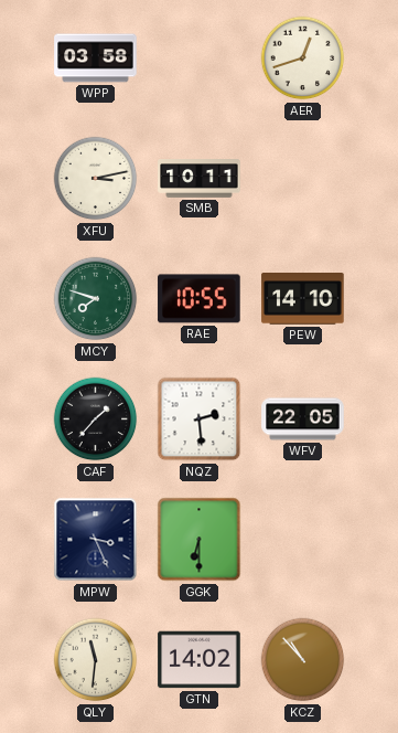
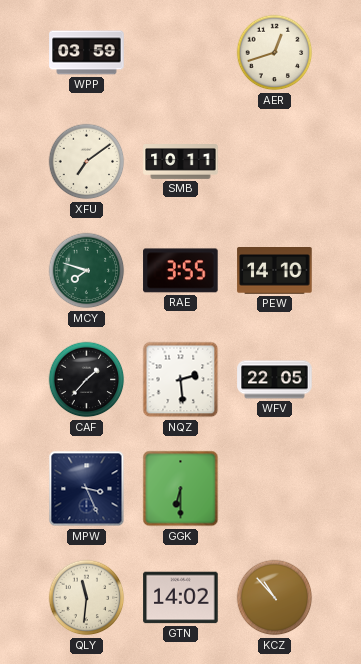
WPP: 03:58 -> 03:59
XFU: 3:13 -> 7:09
RAE: 10:55 -> 3:55
